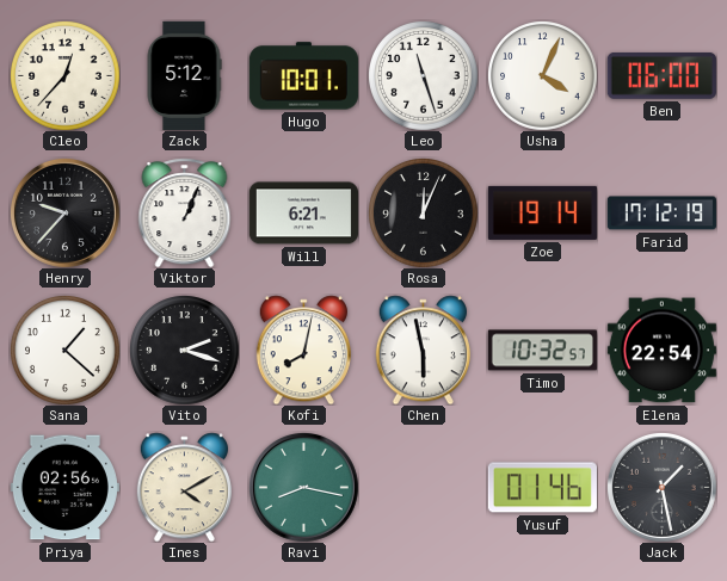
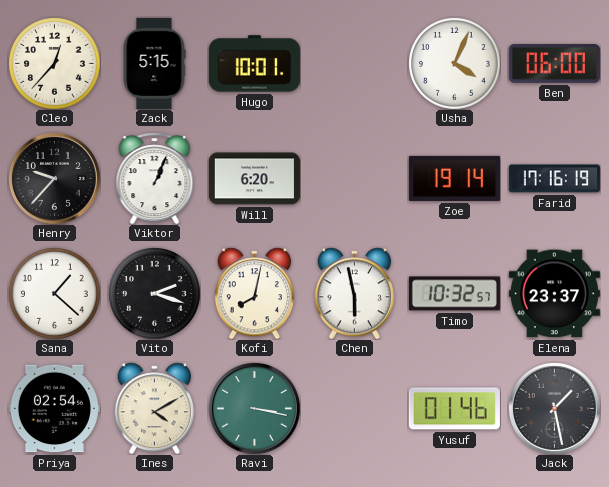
Zack: 5:12 -> 5:15
Leo: 11:27 -> none
Will: 6:21 -> 6:20
Rosa: 12:04 -> none
Farid: 17:12 -> 17:16
Elena: 22:54 -> 23:37
Priya: 02:56 -> 02:54
Ravi: 8:17 -> 3:17
